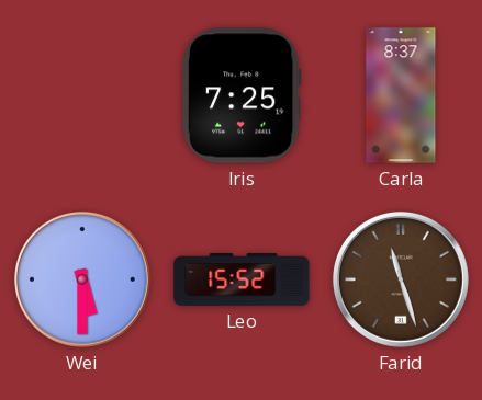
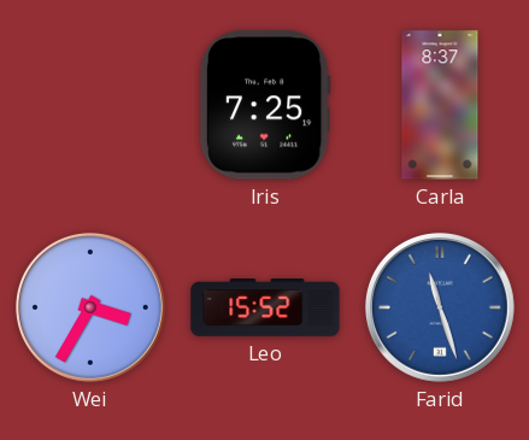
Wei: 5:30 -> 3:35
Farid dial: brown -> blue
